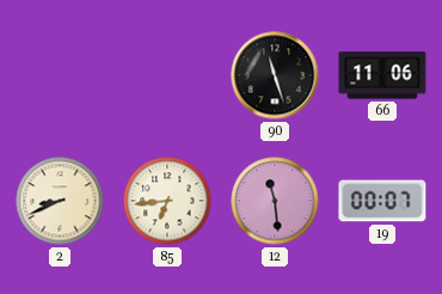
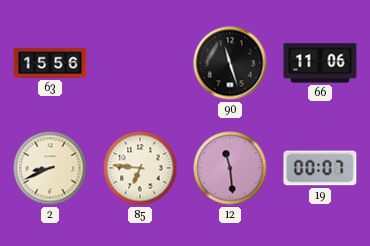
63: none -> 15:56
85: 6:44 -> 6:46
